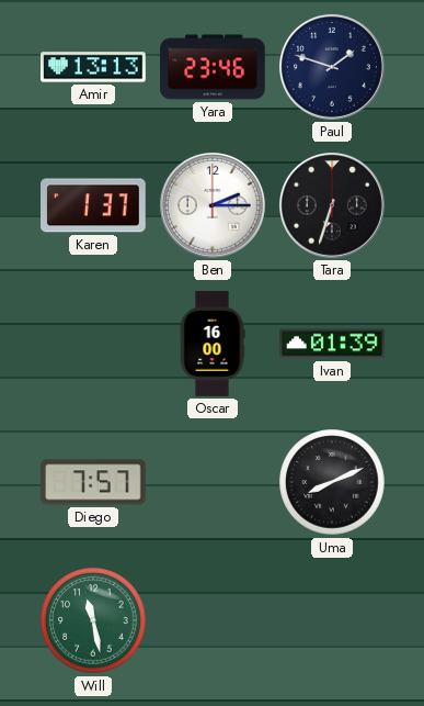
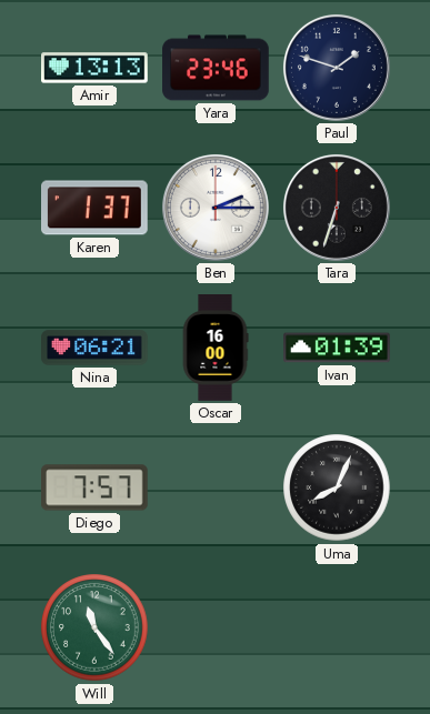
Nina: none -> 06:21
Uma: 8:11 -> 8:04
Will: 11:28 -> 11:24
